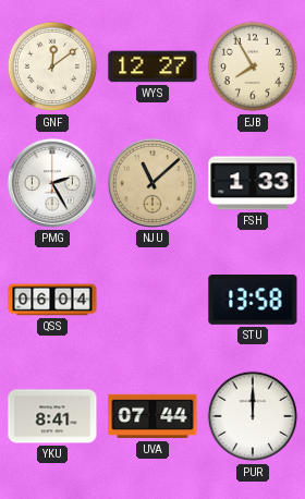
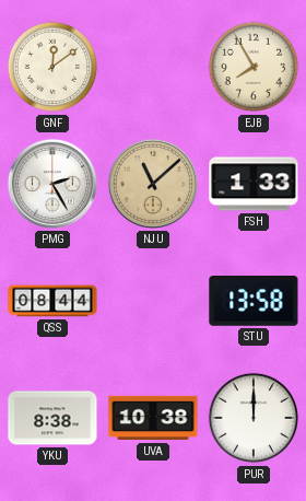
WYS: 12:27 -> none
QSS: 06:04 -> 08:44
YKU: 8:41 -> 8:38
UVA: 07:44 -> 10:38
